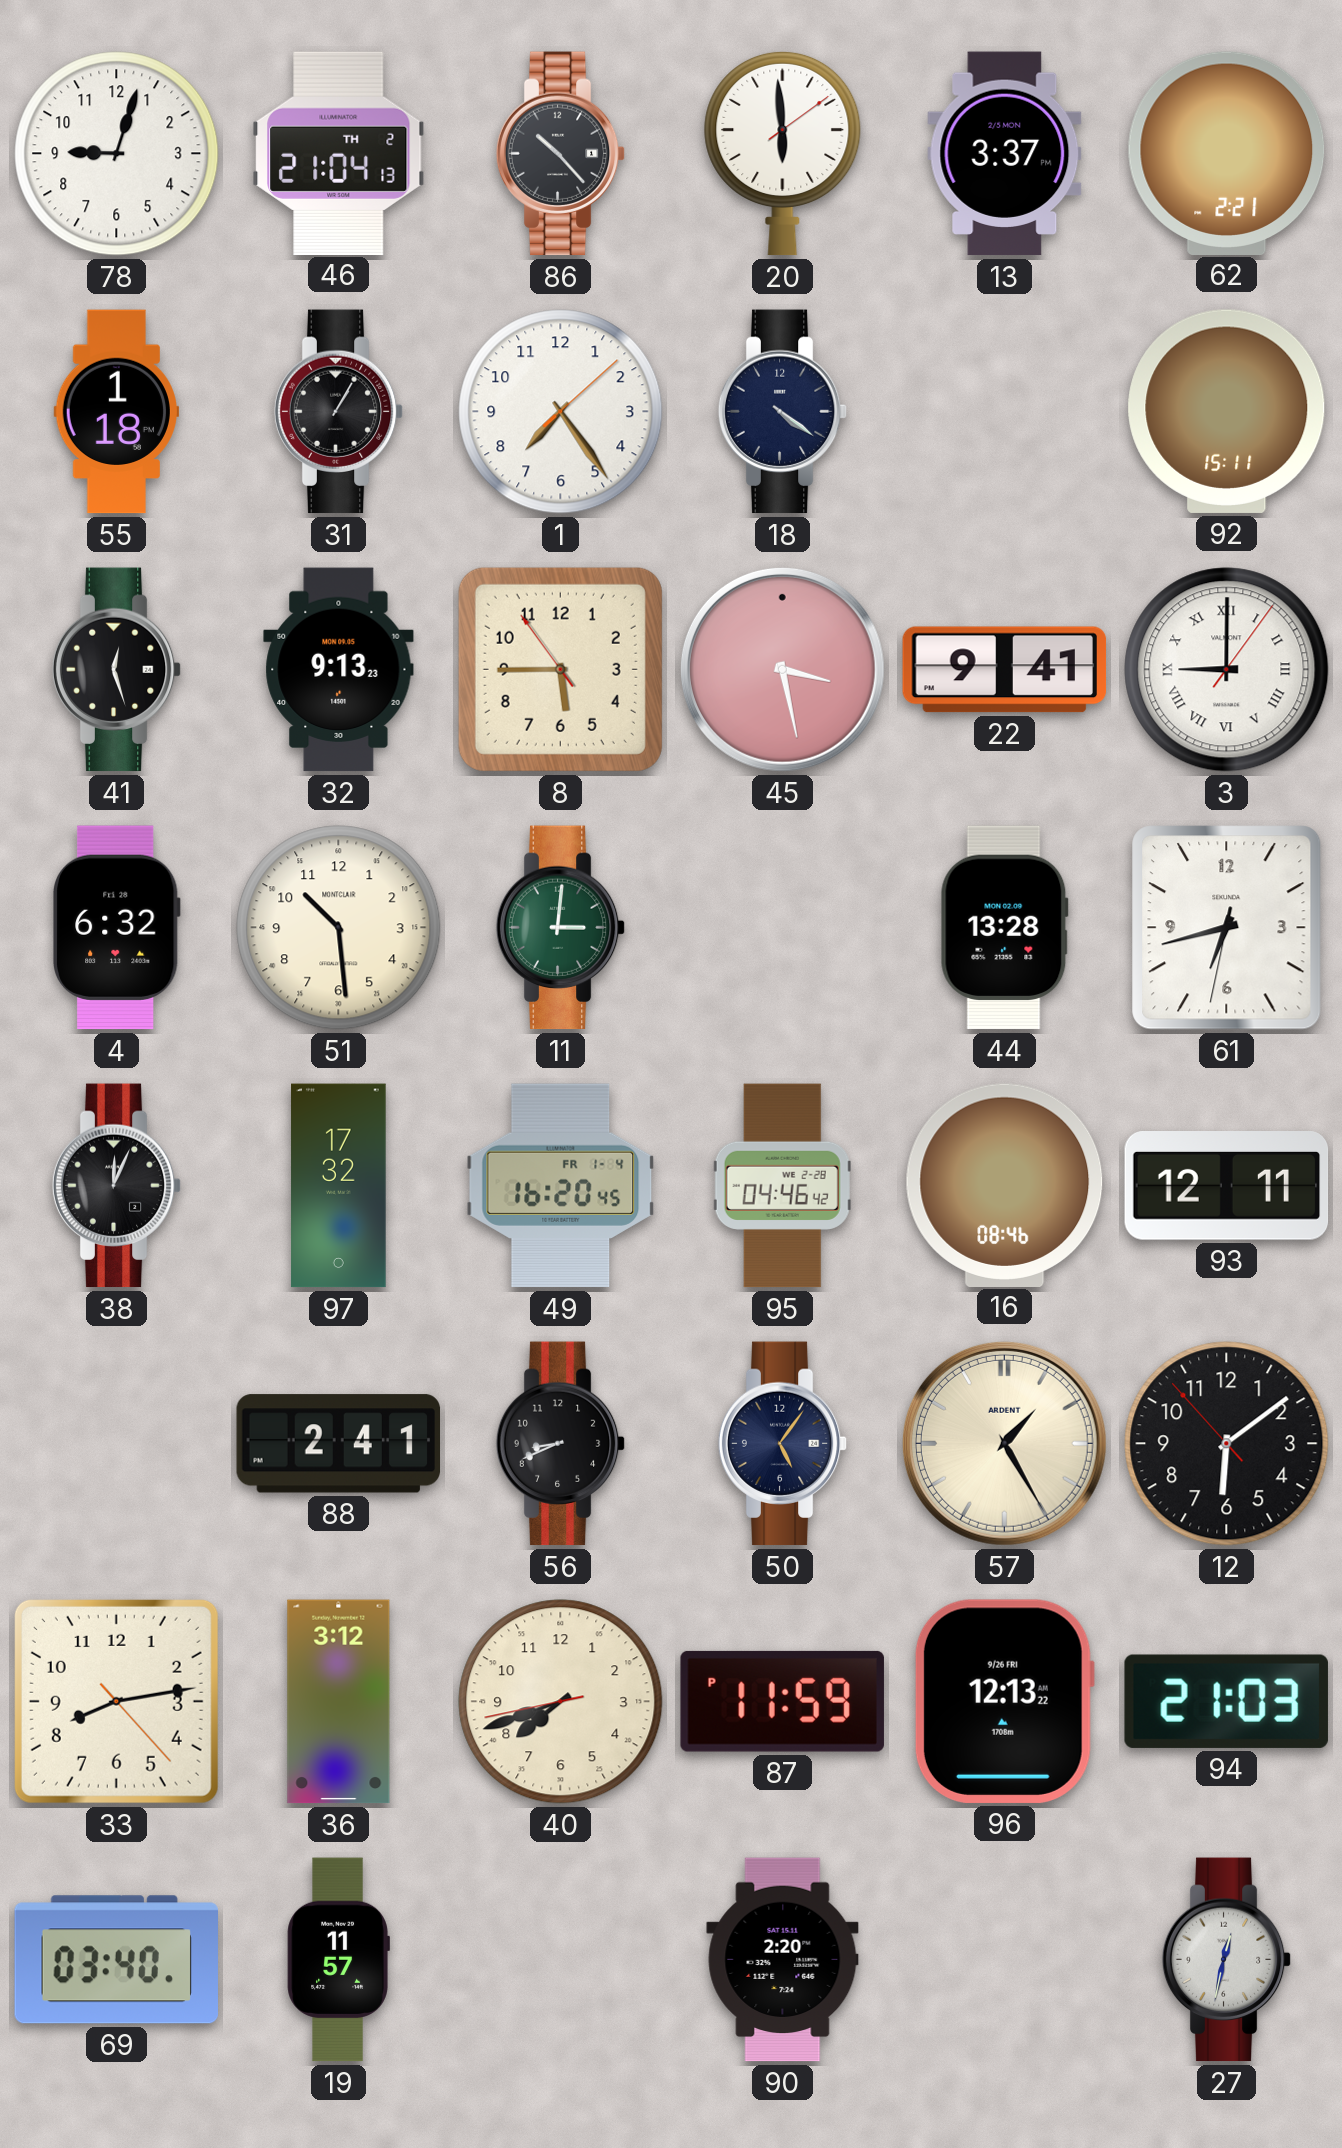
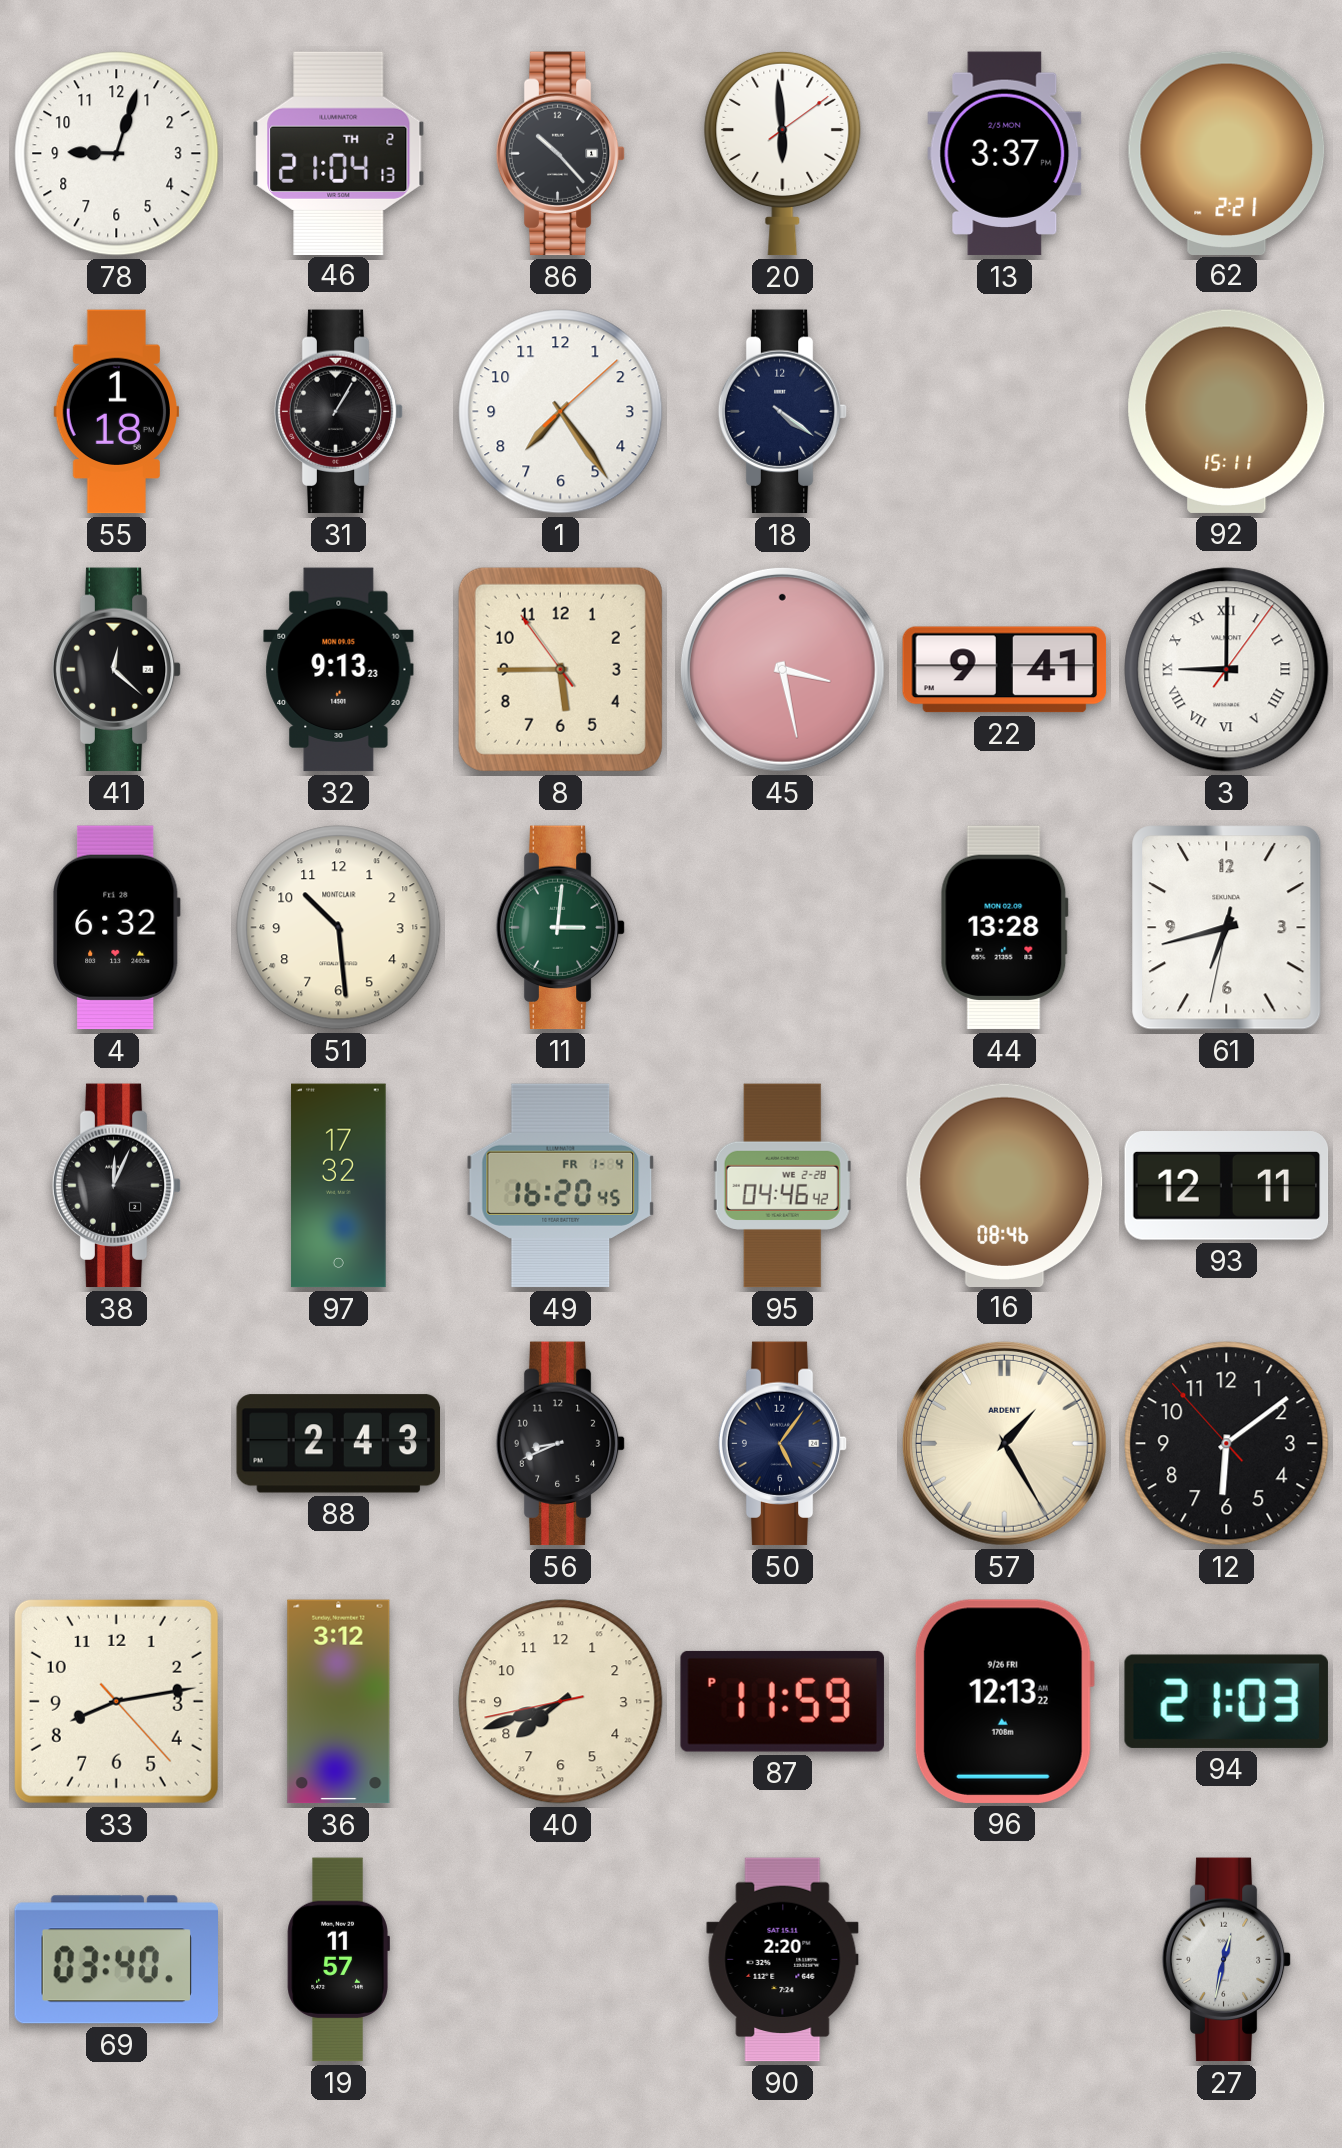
41: 12:27 -> 12:22
88: 2:41 -> 2:43
